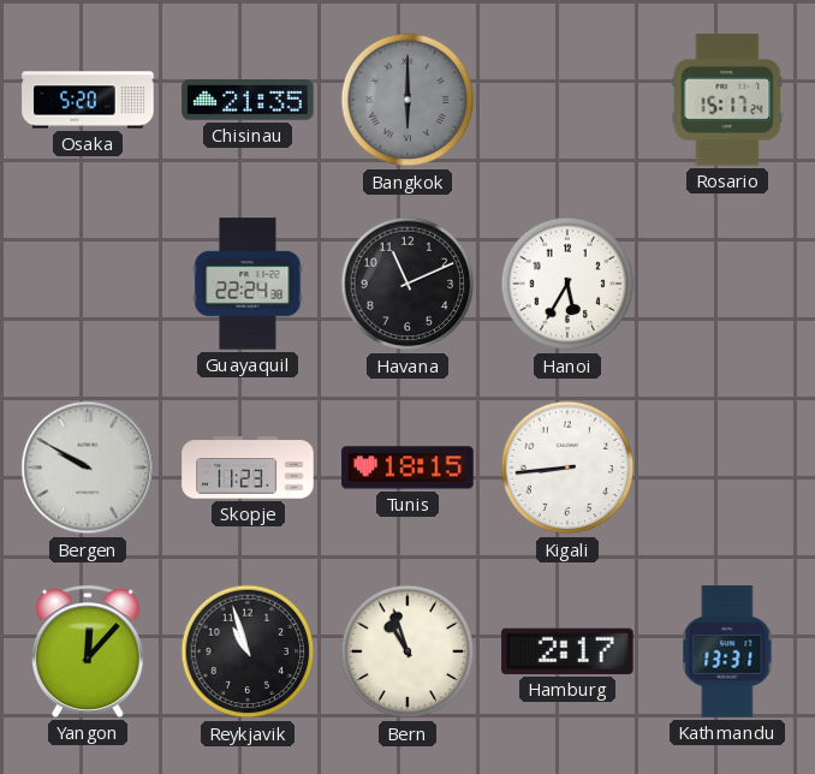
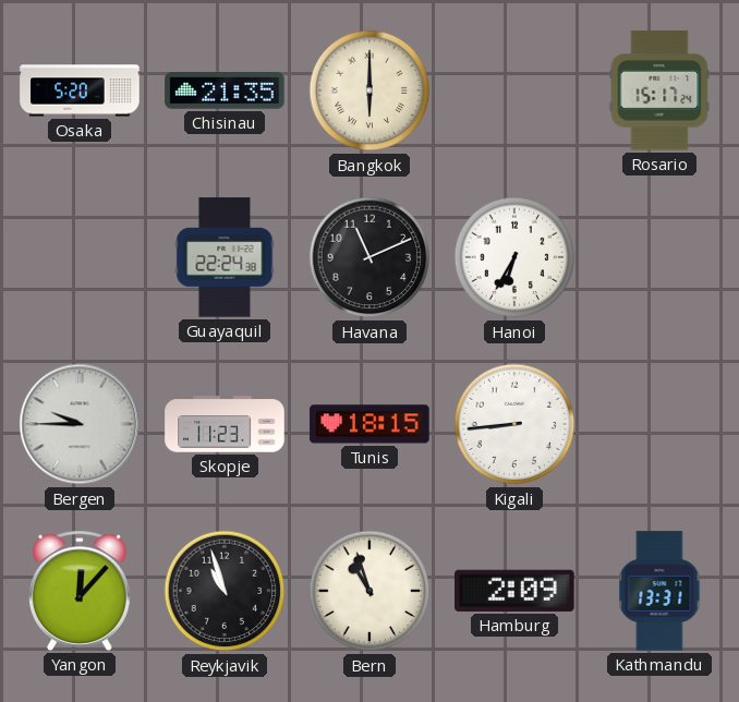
Bangkok dial: grey -> cream
Hanoi: 5:35 -> 6:35
Bergen: 9:50 -> 9:45
Hamburg: 2:17 -> 2:09
